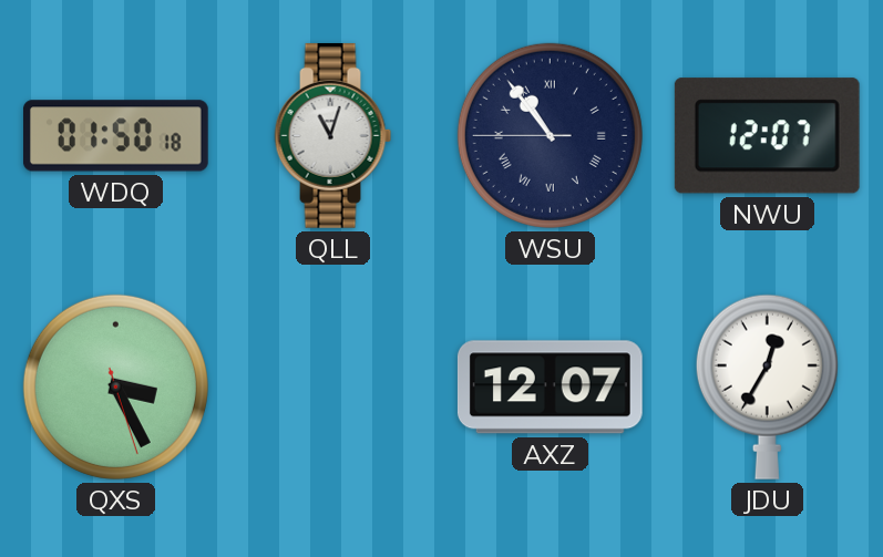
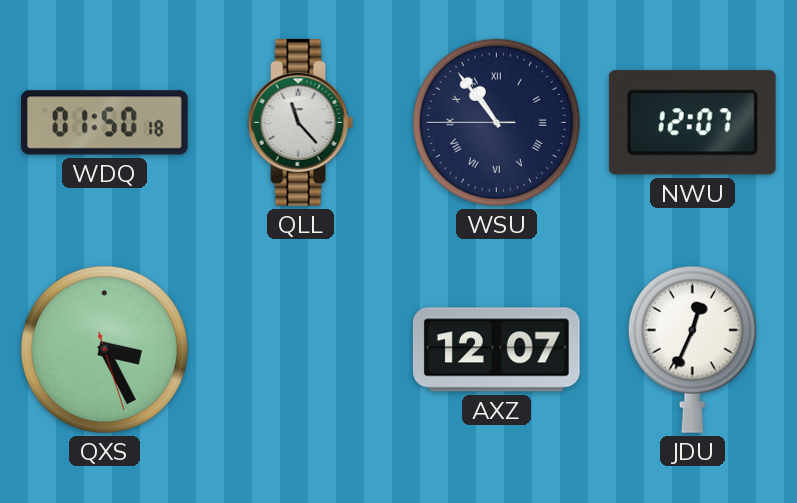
QLL: 11:03 -> 11:23
JDU: 12:35 -> 12:34
